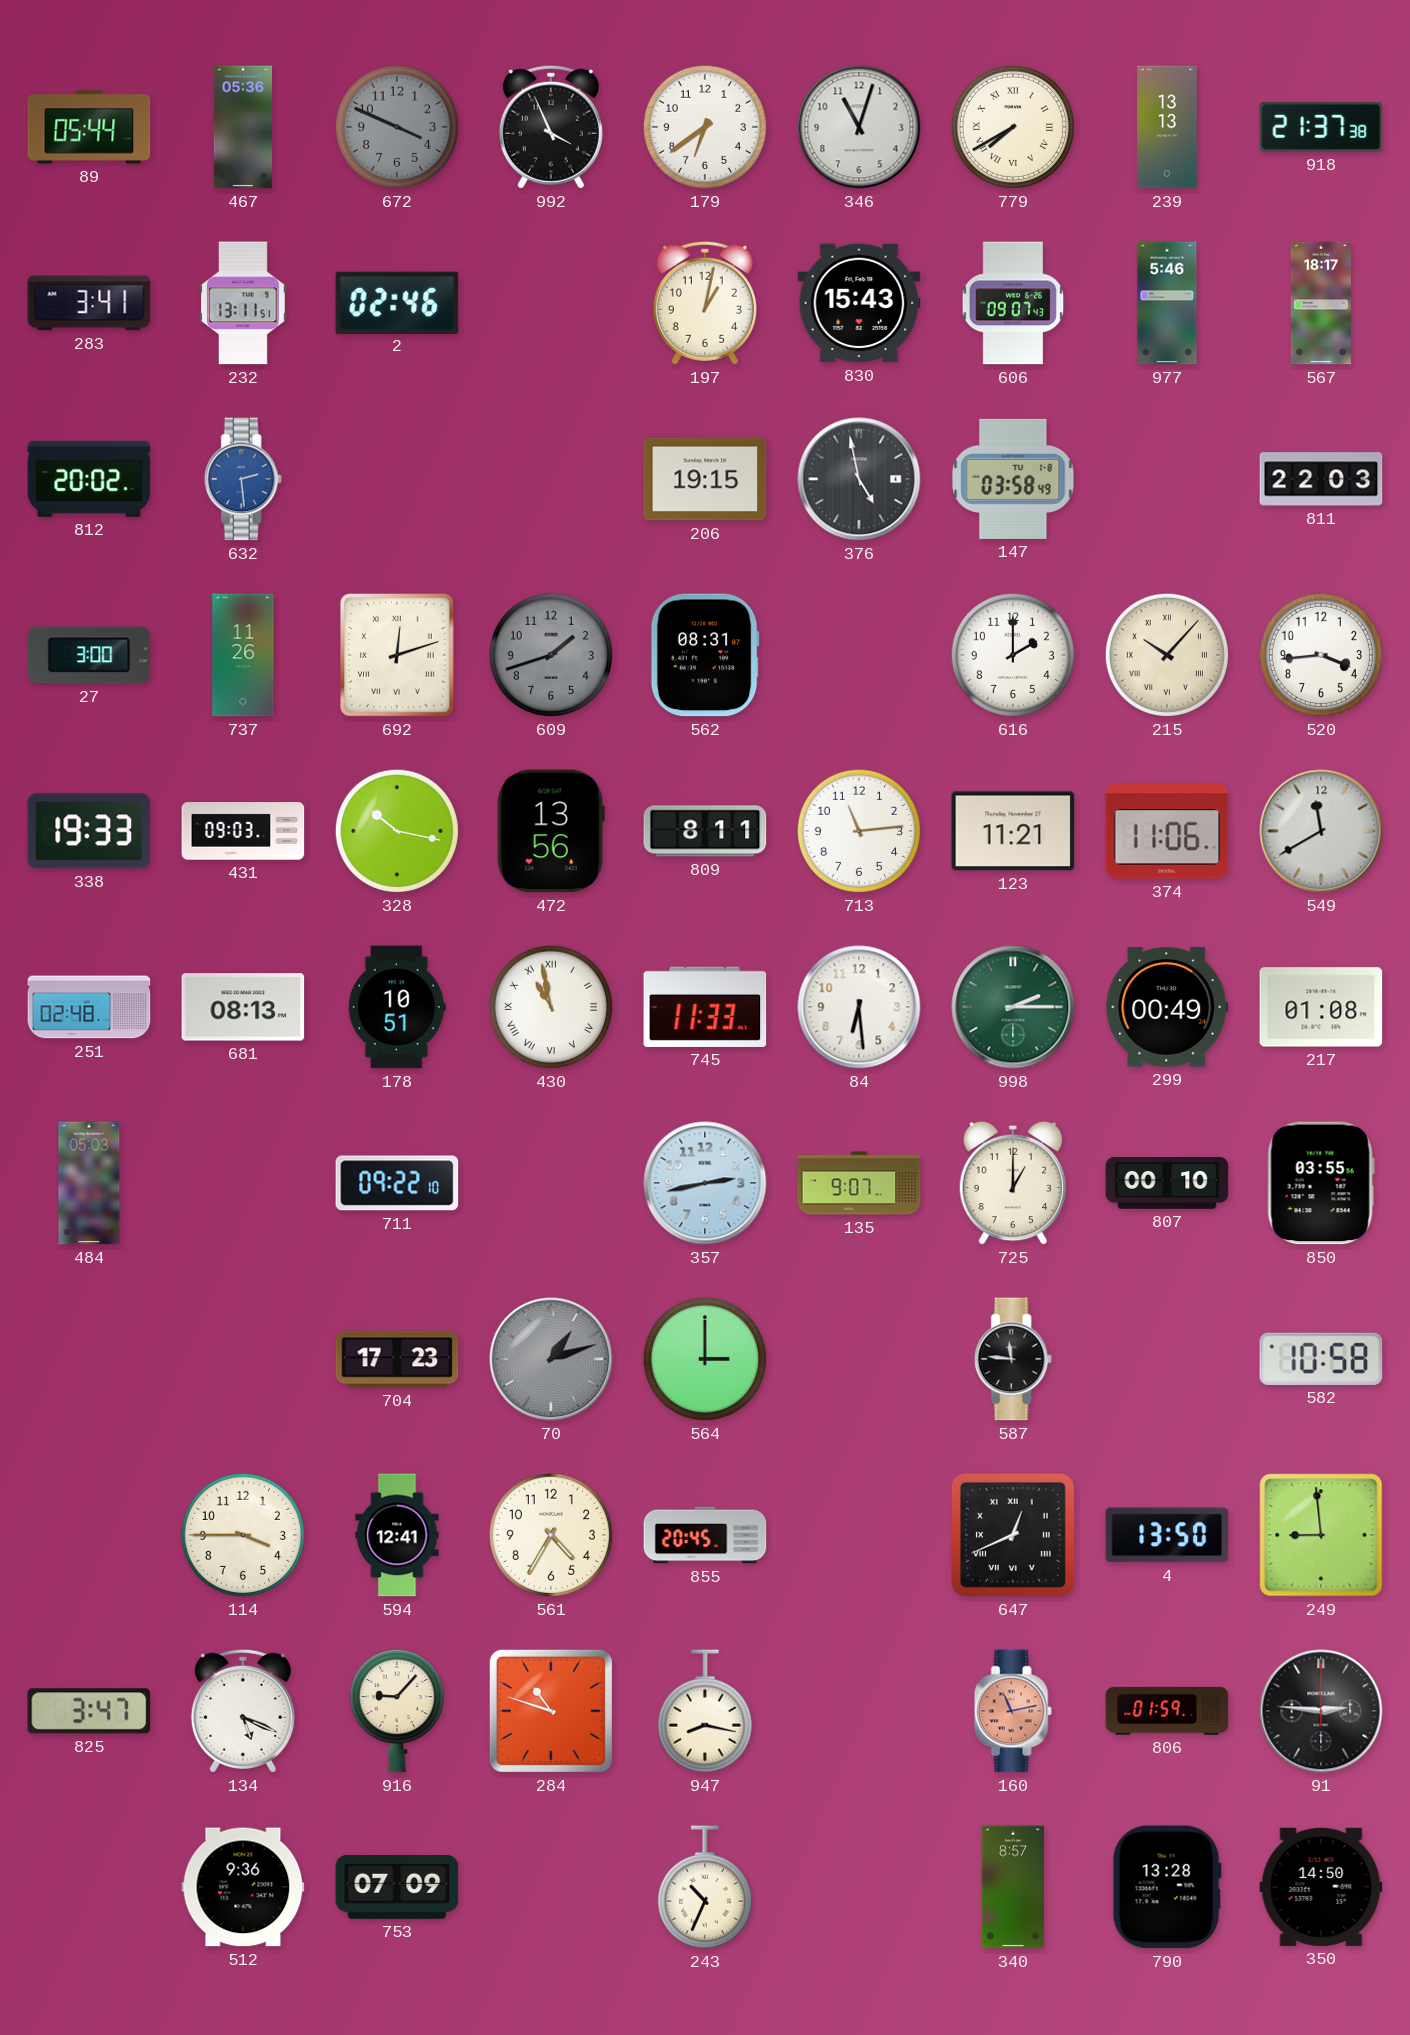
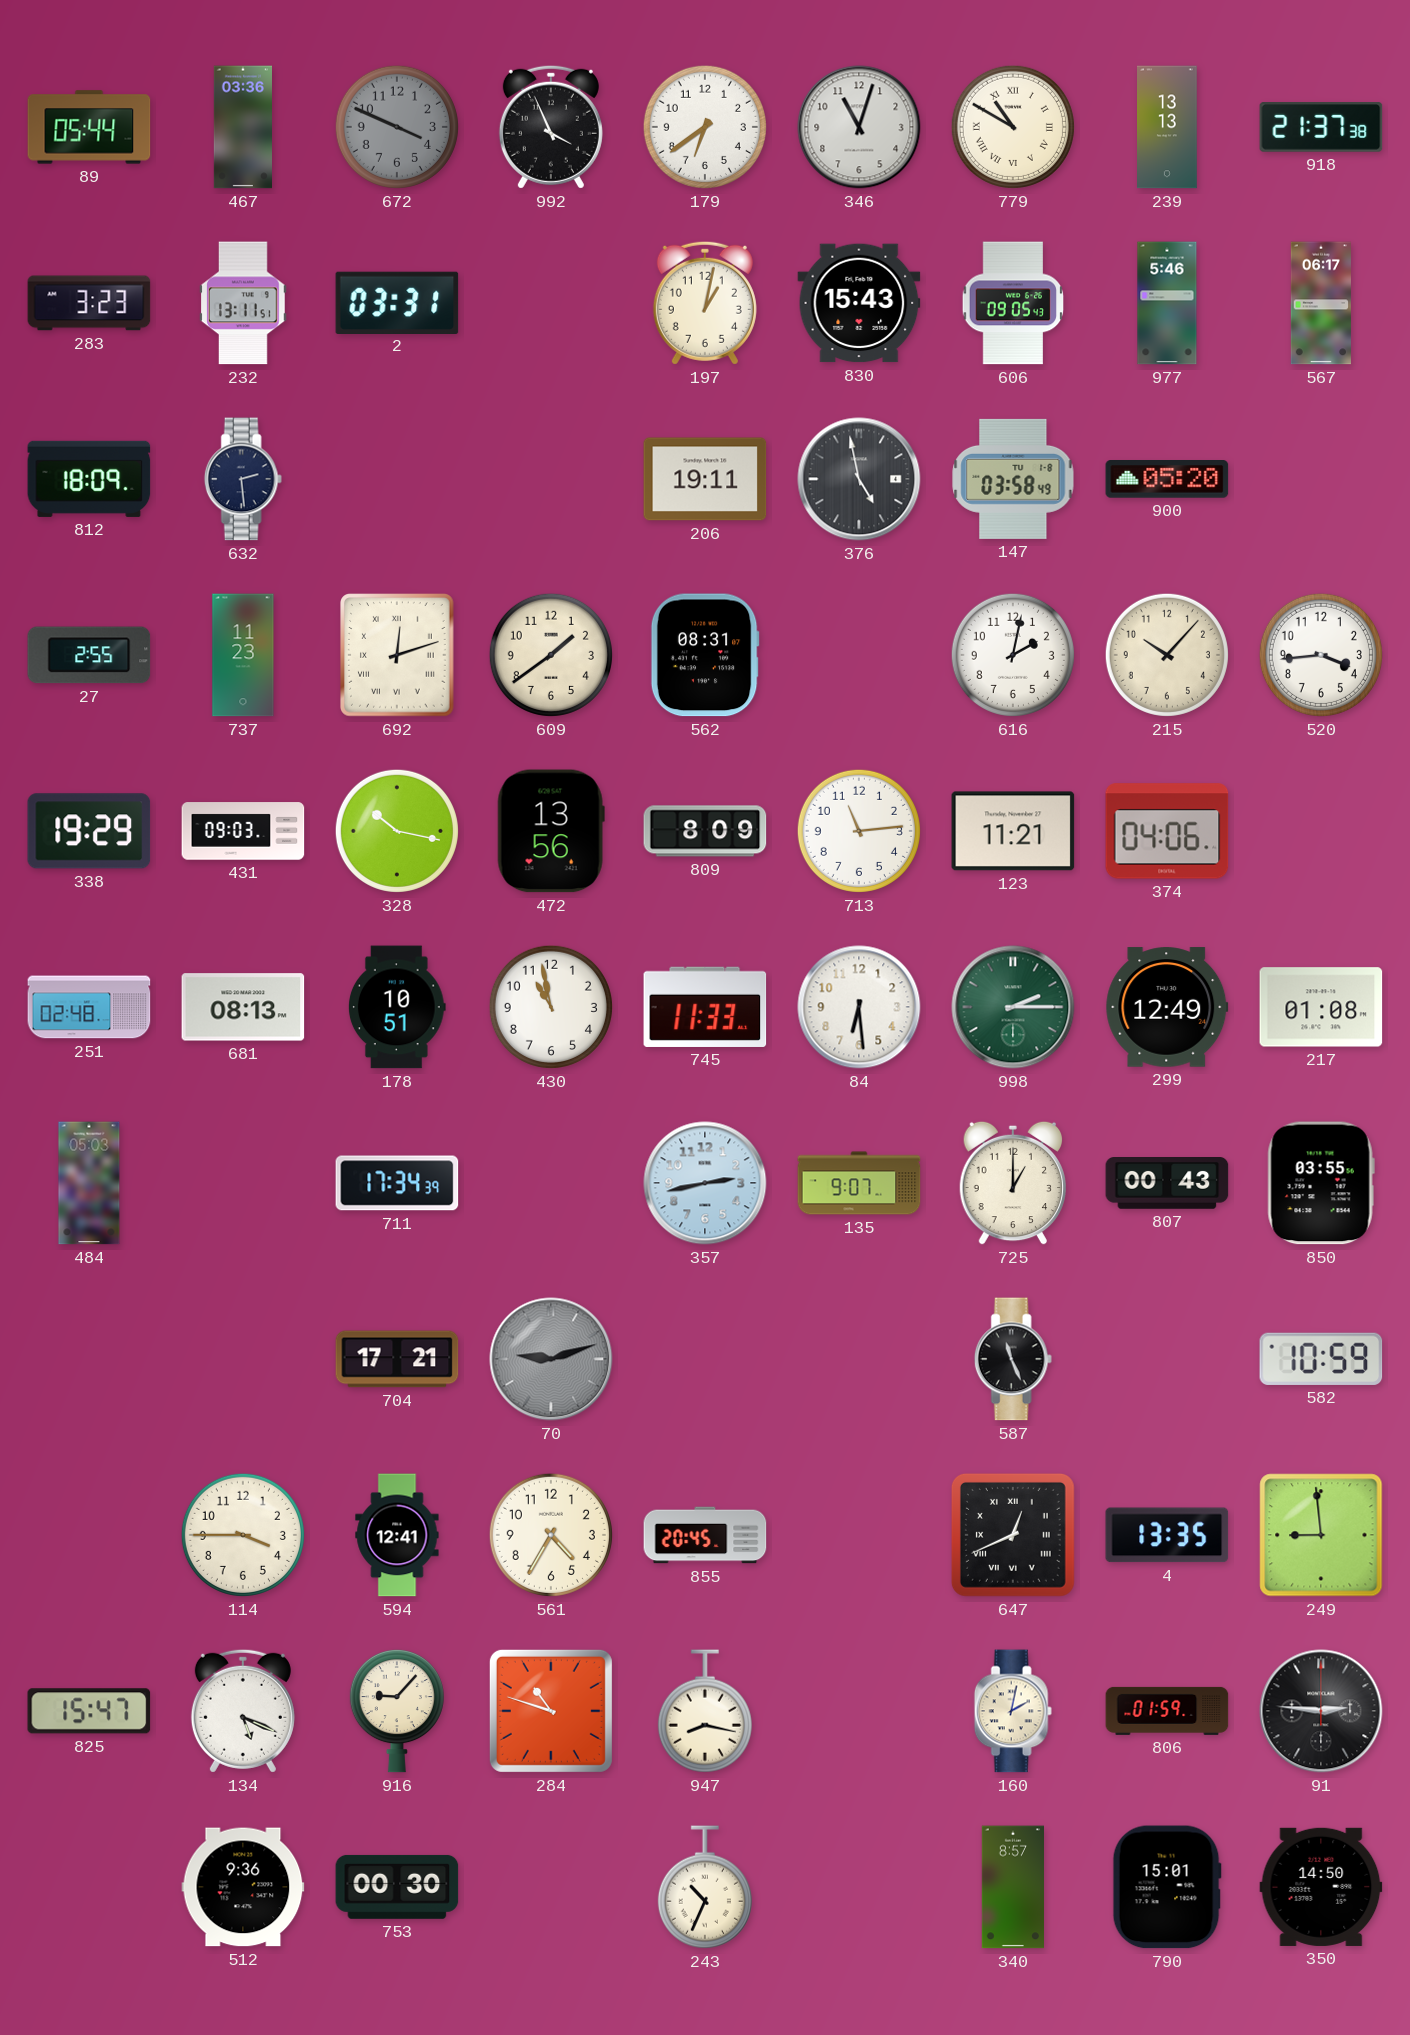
467: 05:36 -> 03:36
779: 7:40 -> 10:50
283: 3:41 -> 3:23
2: 02:46 -> 03:31
606: 09:07 -> 09:05
567: 18:17 -> 06:17
812: 20:02 -> 18:09
632 dial: blue -> navy
206: 19:15 -> 19:11
900: none -> 05:20
811: 22:03 -> none
27: 3:00 -> 2:55
737: 11:26 -> 11:23
609: 1:42 -> 1:39
609 dial: grey -> cream
616: 2:00 -> 2:02
215 numerals: Roman -> Arabic
338: 19:33 -> 19:29
809: 8:11 -> 8:09
374: 11:06 -> 04:06
549: 11:40 -> none
430 numerals: Roman -> Arabic
299: 00:49 -> 12:49
711: 09:22 -> 17:34
807: 00:10 -> 00:43
704: 17:23 -> 17:21
70: 1:12 -> 9:12
564: 3:00 -> none
587: 11:46 -> 11:26
582: 10:58 -> 10:59
4: 13:50 -> 13:35
825: 3:47 -> 15:47
160: 11:13 -> 2:02
160 dial: salmon -> cream
753: 07:09 -> 00:30
790: 13:28 -> 15:01
